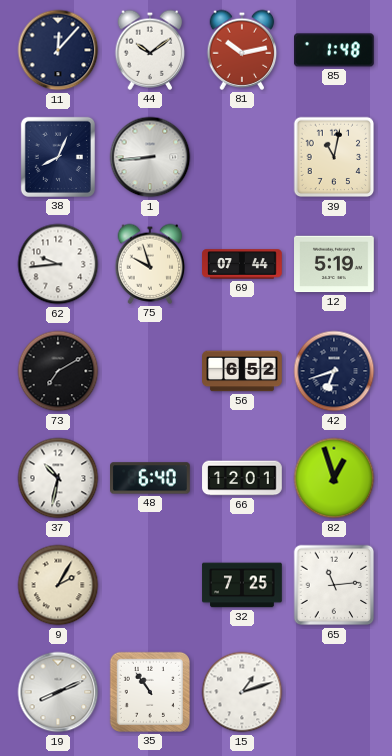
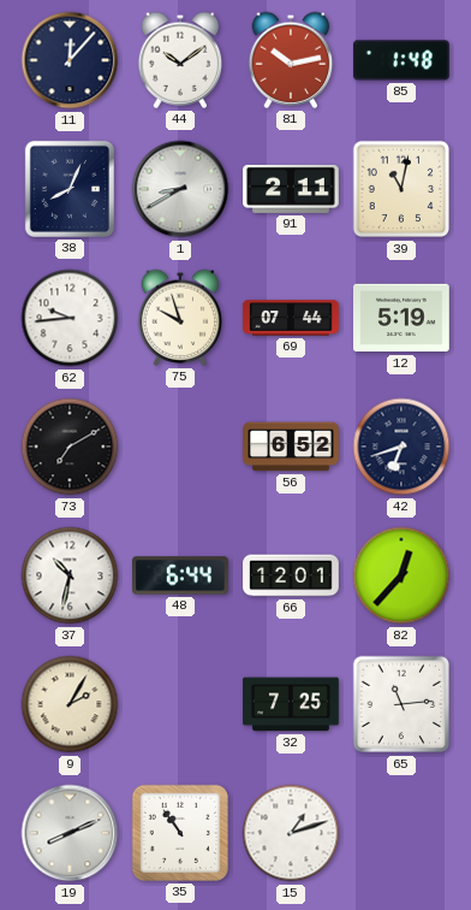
1: 8:44 -> 8:40
91: none -> 2:11
48: 6:40 -> 6:44
82: 12:57 -> 12:37
